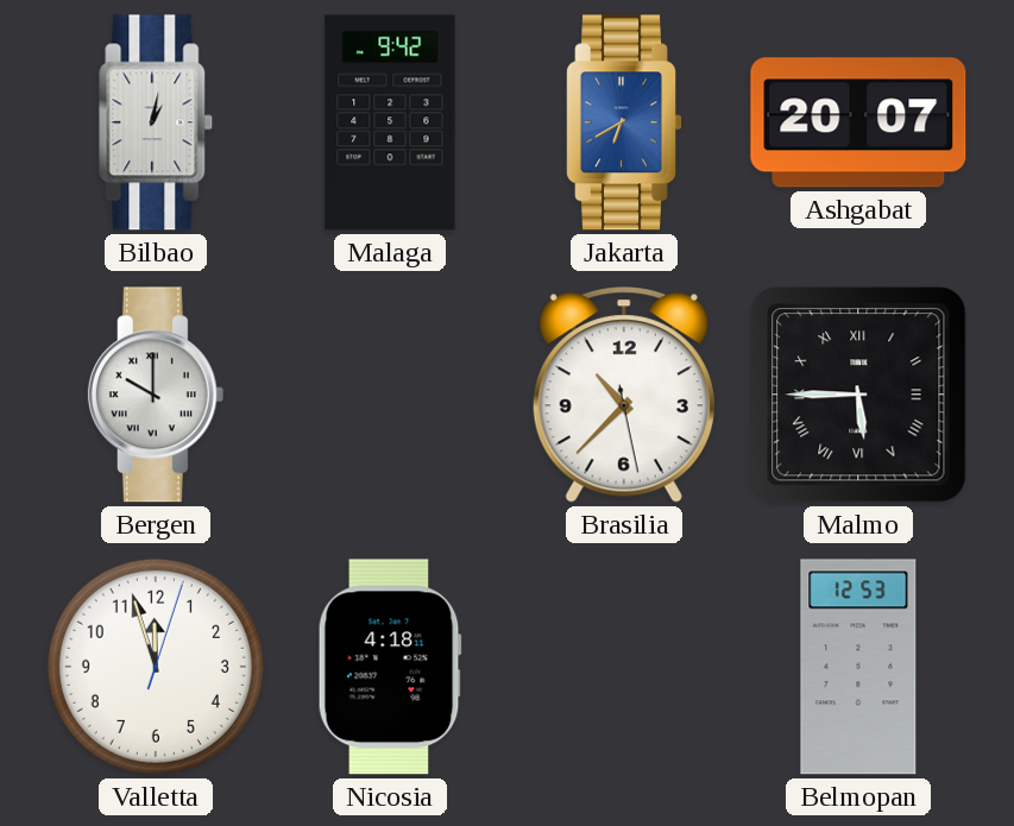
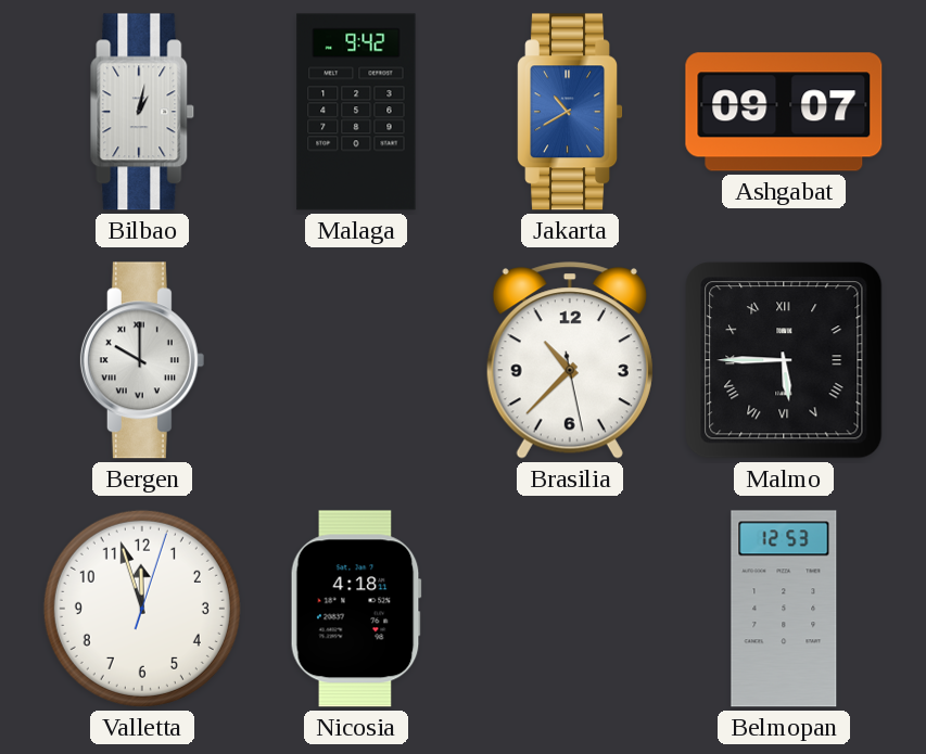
Jakarta: 6:40 -> 10:40
Ashgabat: 20:07 -> 09:07
